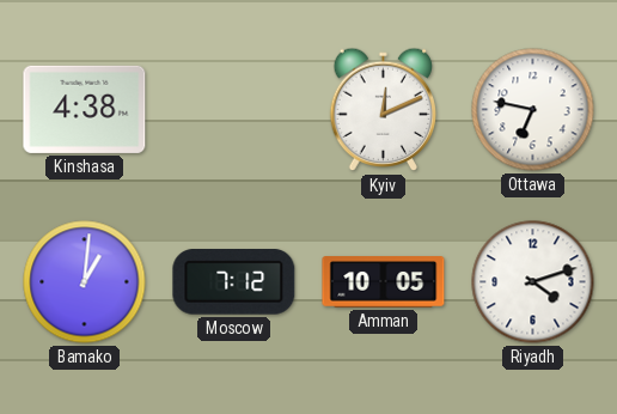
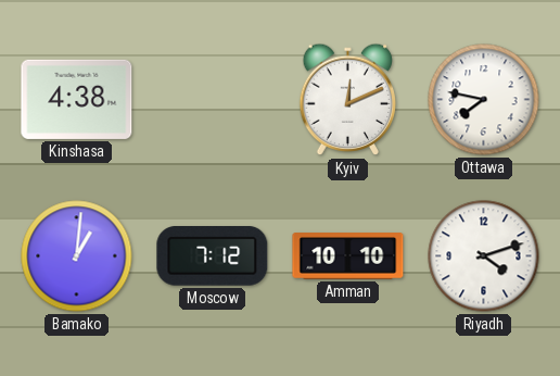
Ottawa: 6:47 -> 7:47
Amman: 10:05 -> 10:10
